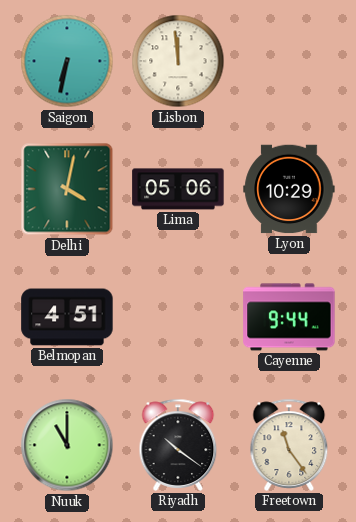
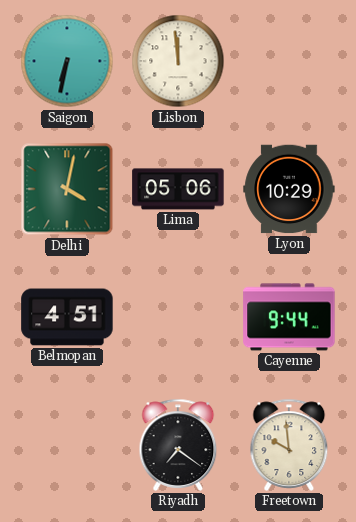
Nuuk: 11:00 -> none
Riyadh: 10:21 -> 7:21
Freetown: 11:24 -> 9:59
